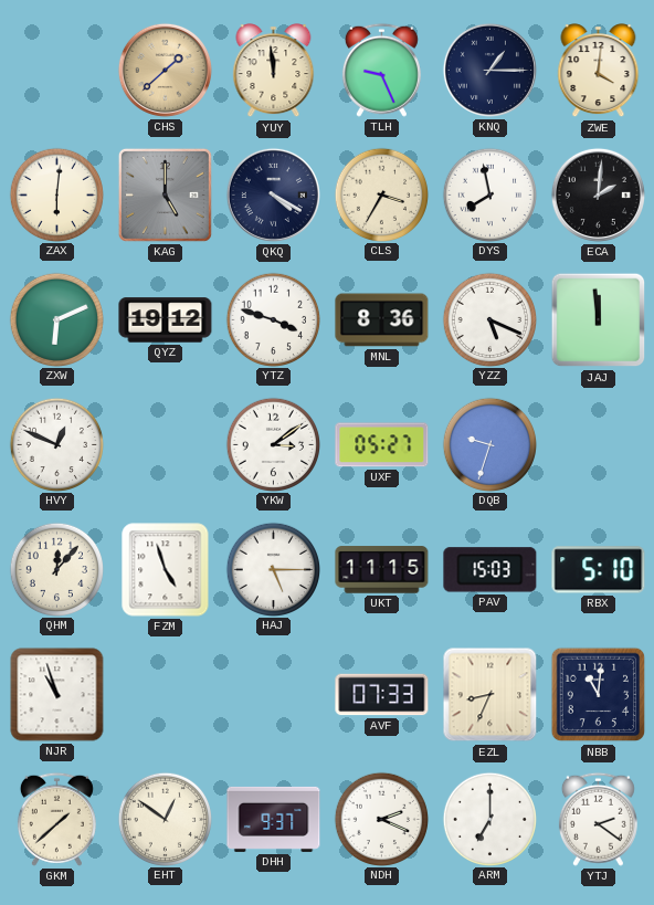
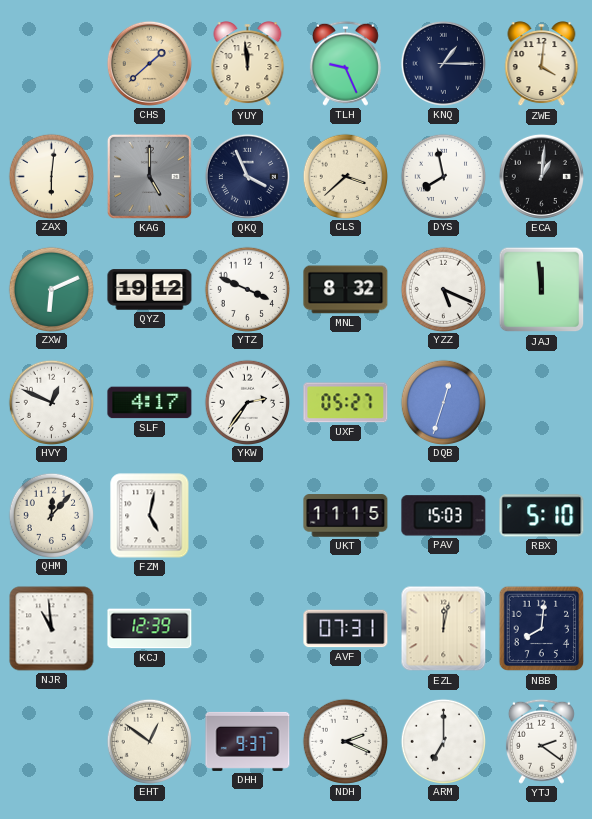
QKQ: 4:20 -> 3:56
CLS: 3:35 -> 3:38
ECA: 2:01 -> 1:01
YTZ: 3:48 -> 3:49
MNL: 8:36 -> 8:32
SLF: none -> 4:17
YKW: 3:09 -> 2:36
DQB: 9:33 -> 12:33
FZM: 4:57 -> 5:02
HAJ: 5:15 -> none
NJR: 10:57 -> 10:59
KCJ: none -> 12:39
AVF: 07:33 -> 07:31
EZL: 8:34 -> 12:02
NBB: 11:01 -> 8:01
GKM: 1:38 -> none
